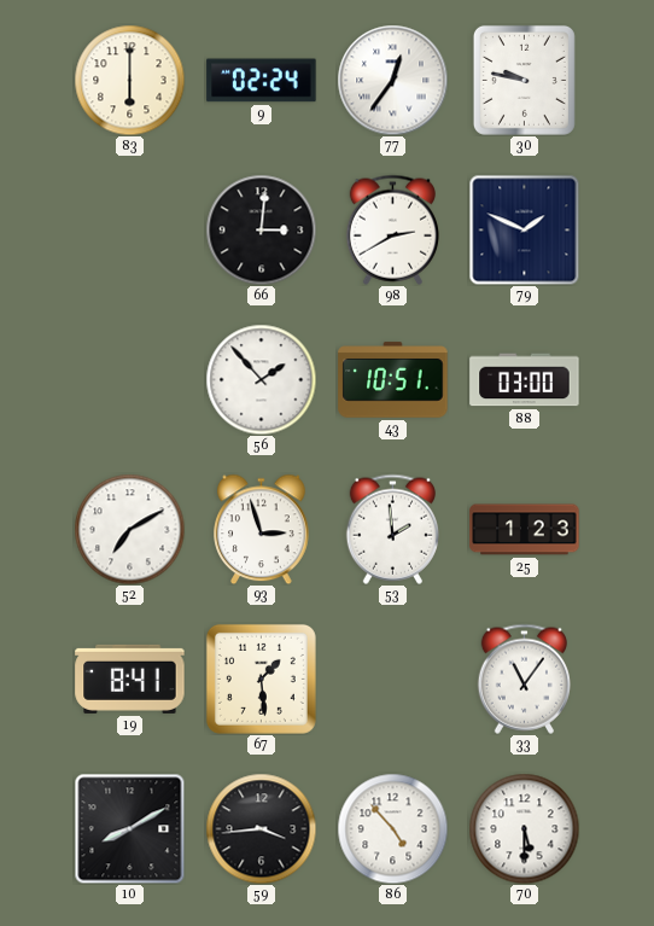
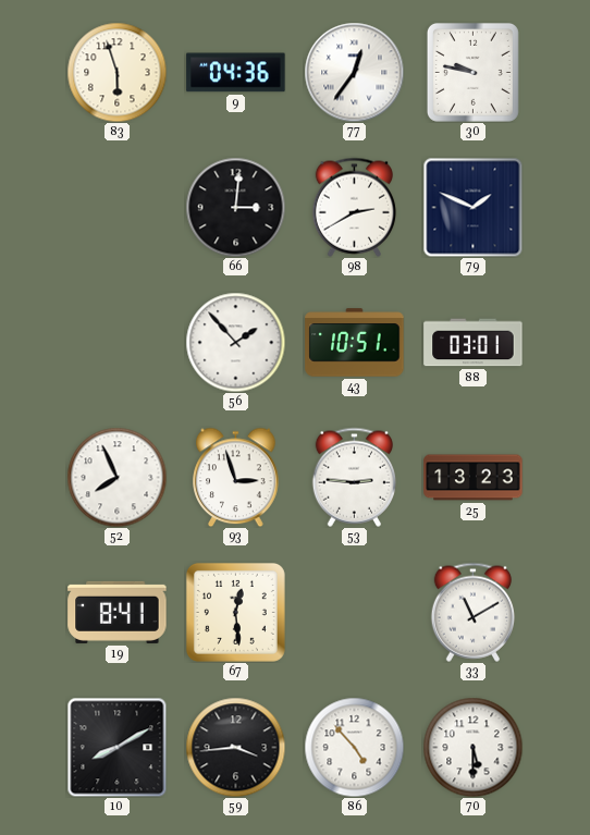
83: 6:00 -> 5:57
9: 02:24 -> 04:36
88: 03:00 -> 03:01
52: 7:10 -> 7:56
53: 1:59 -> 2:46
25: 1:23 -> 13:23
67: 1:29 -> 12:29
33: 11:06 -> 11:10
